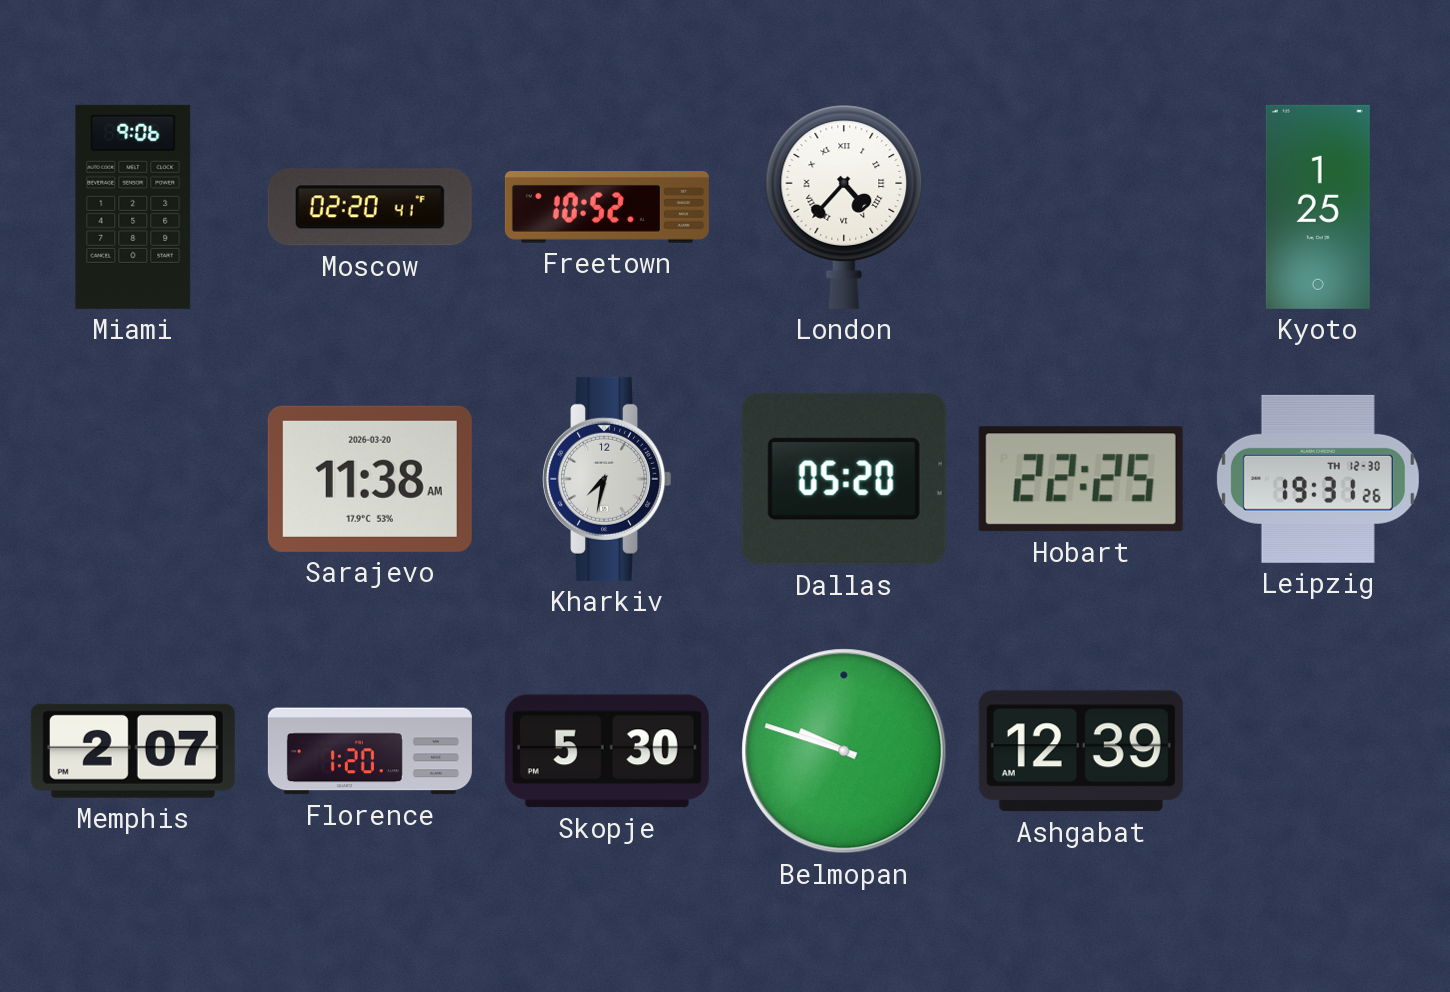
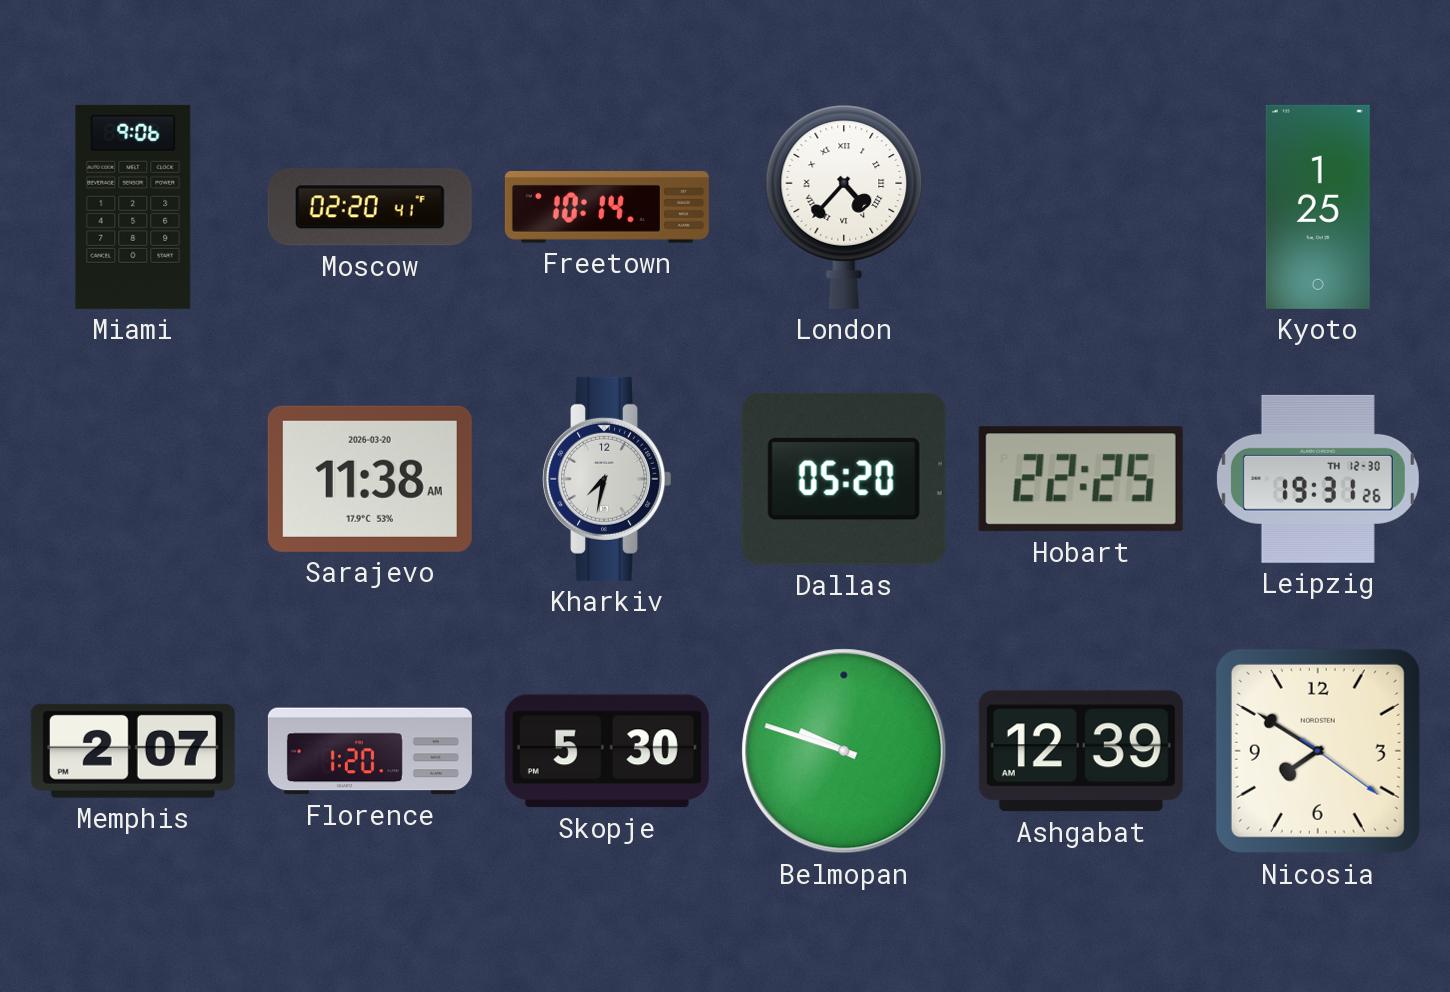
Freetown: 10:52 -> 10:14
Nicosia: none -> 7:50
